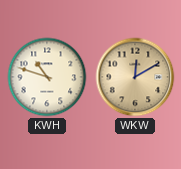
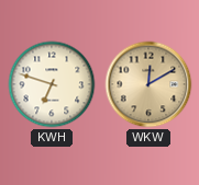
KWH: 10:48 -> 6:48
